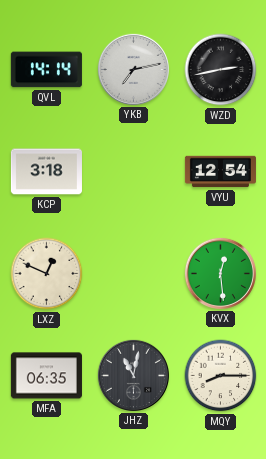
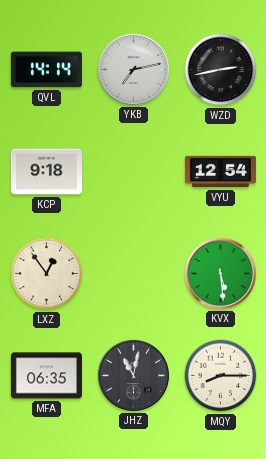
KCP: 3:18 -> 9:18
LXZ: 12:49 -> 12:54
KVX: 12:29 -> 5:29
